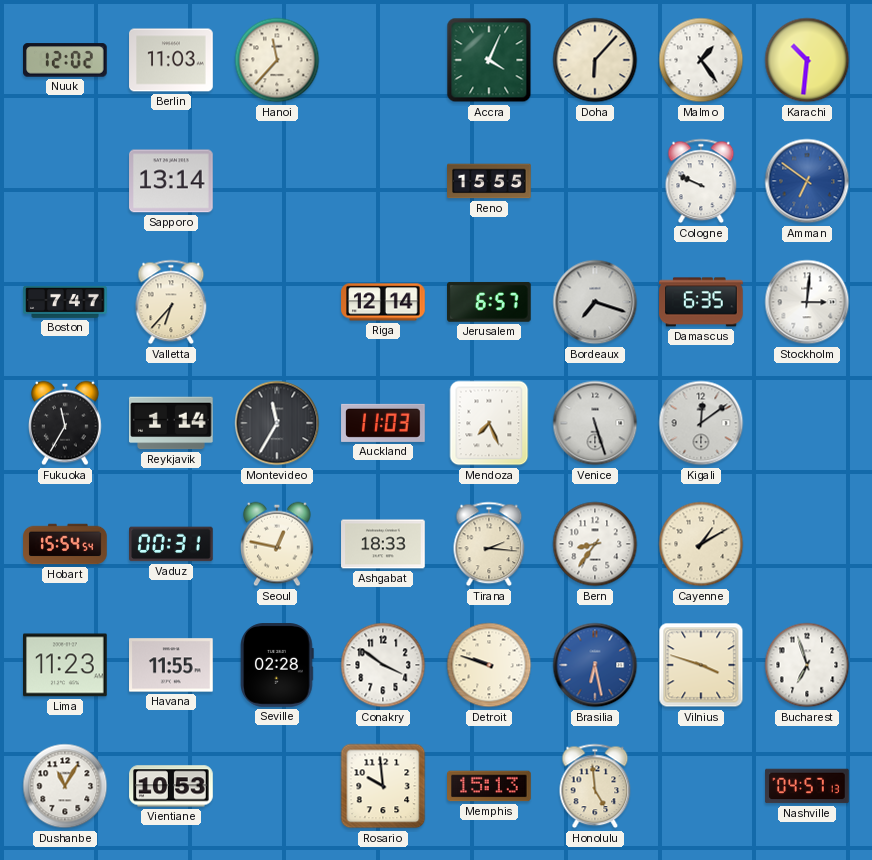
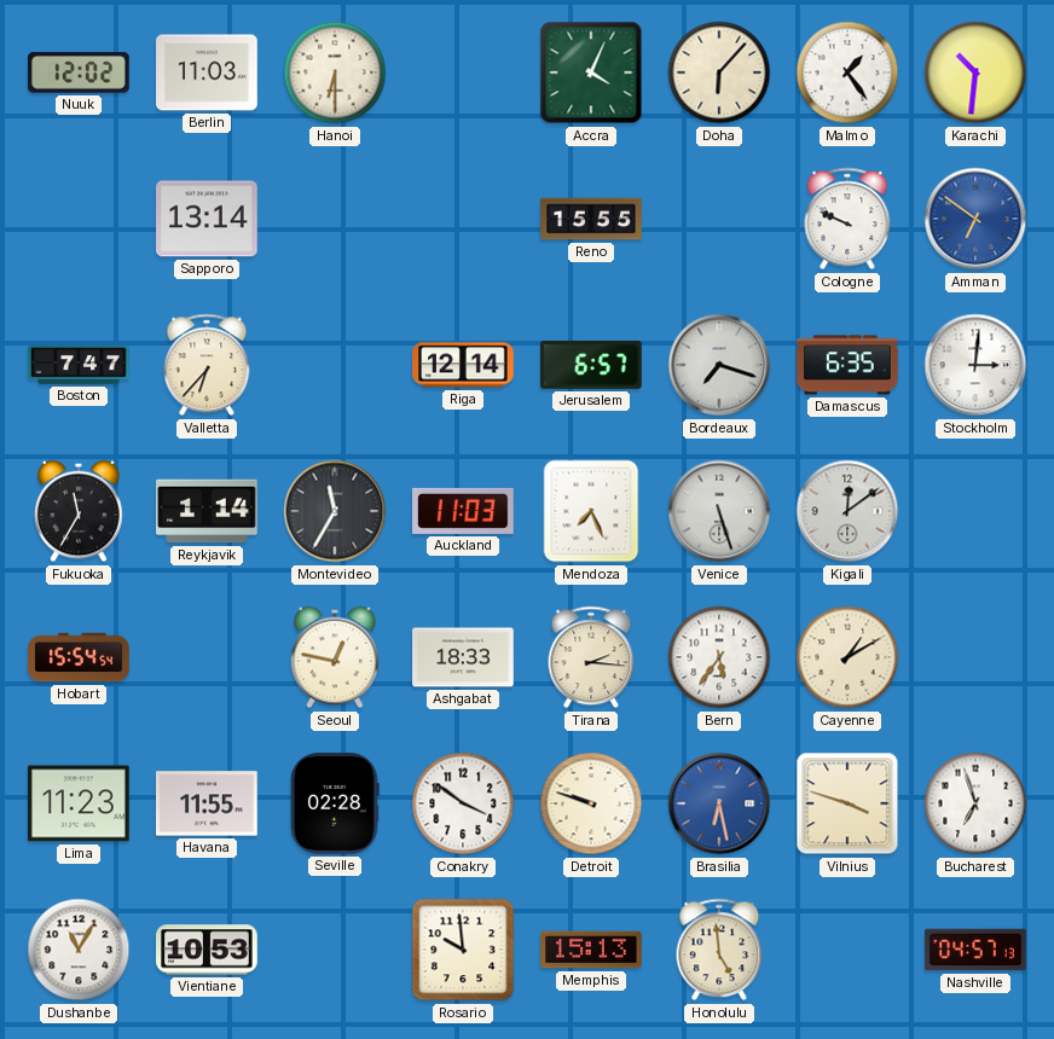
Hanoi: 11:37 -> 6:30
Vaduz: 00:31 -> none
Bern: 8:36 -> 5:36
